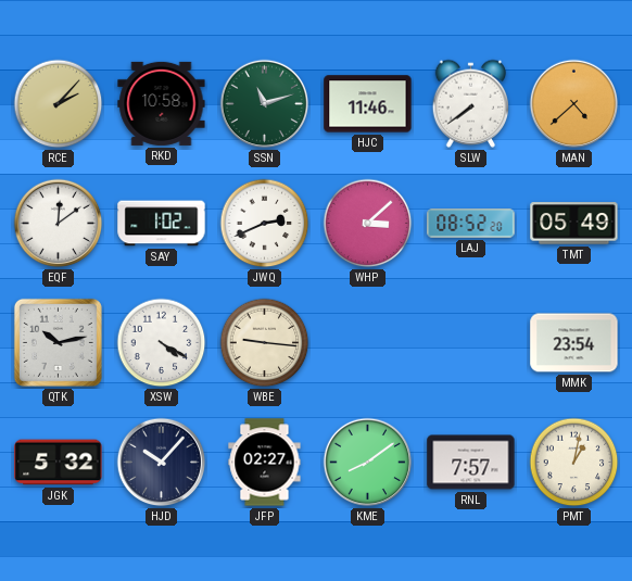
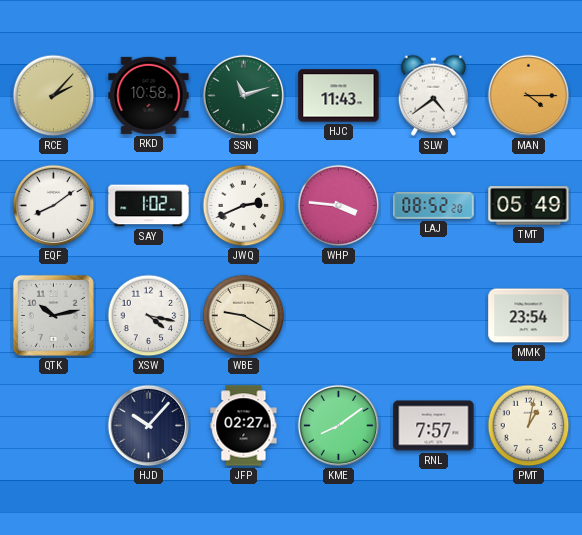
HJC: 11:46 -> 11:43
SLW: 7:39 -> 4:39
MAN: 4:38 -> 4:15
EQF: 12:09 -> 8:09
WHP: 3:08 -> 3:46
XSW: 4:20 -> 4:17
WBE: 9:16 -> 9:20
JGK: 5:32 -> none
